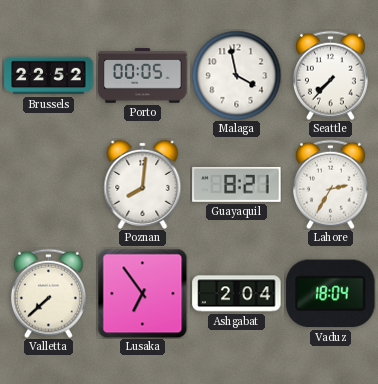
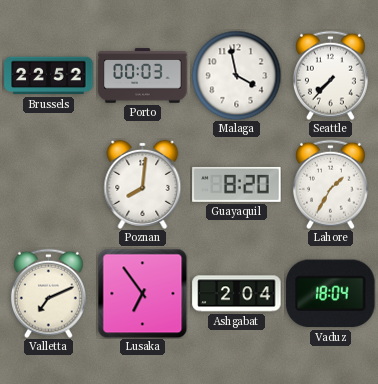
Porto: 00:05 -> 00:03
Guayaquil: 8:21 -> 8:20
Lahore: 2:35 -> 1:35
Valletta: 7:38 -> 7:11
